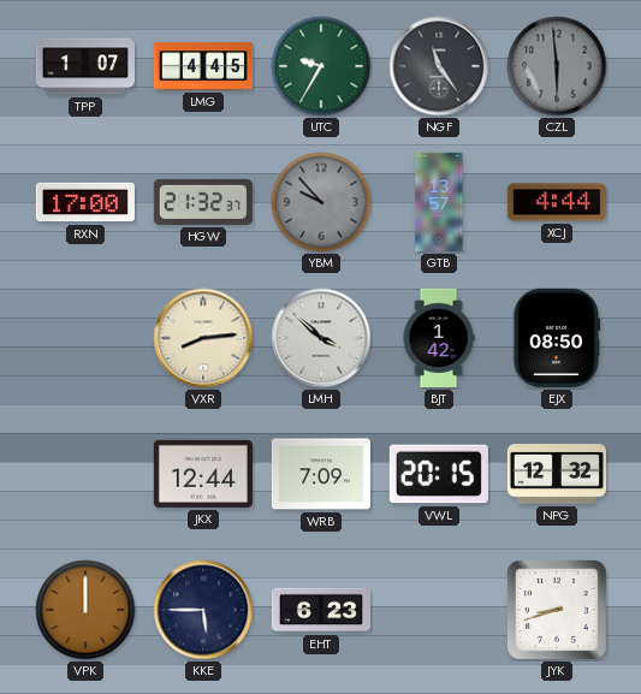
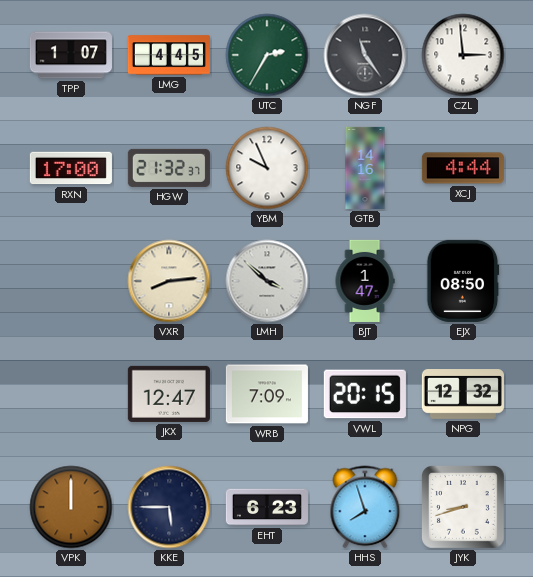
UTC: 9:35 -> 2:35
CZL: 5:59 -> 2:59
CZL dial: grey -> white
YBM: 9:53 -> 9:56
YBM dial: grey -> white
GTB: 13:57 -> 14:16
BJT: 1:42 -> 1:47
JKX: 12:44 -> 12:47
HHS: none -> 7:57
